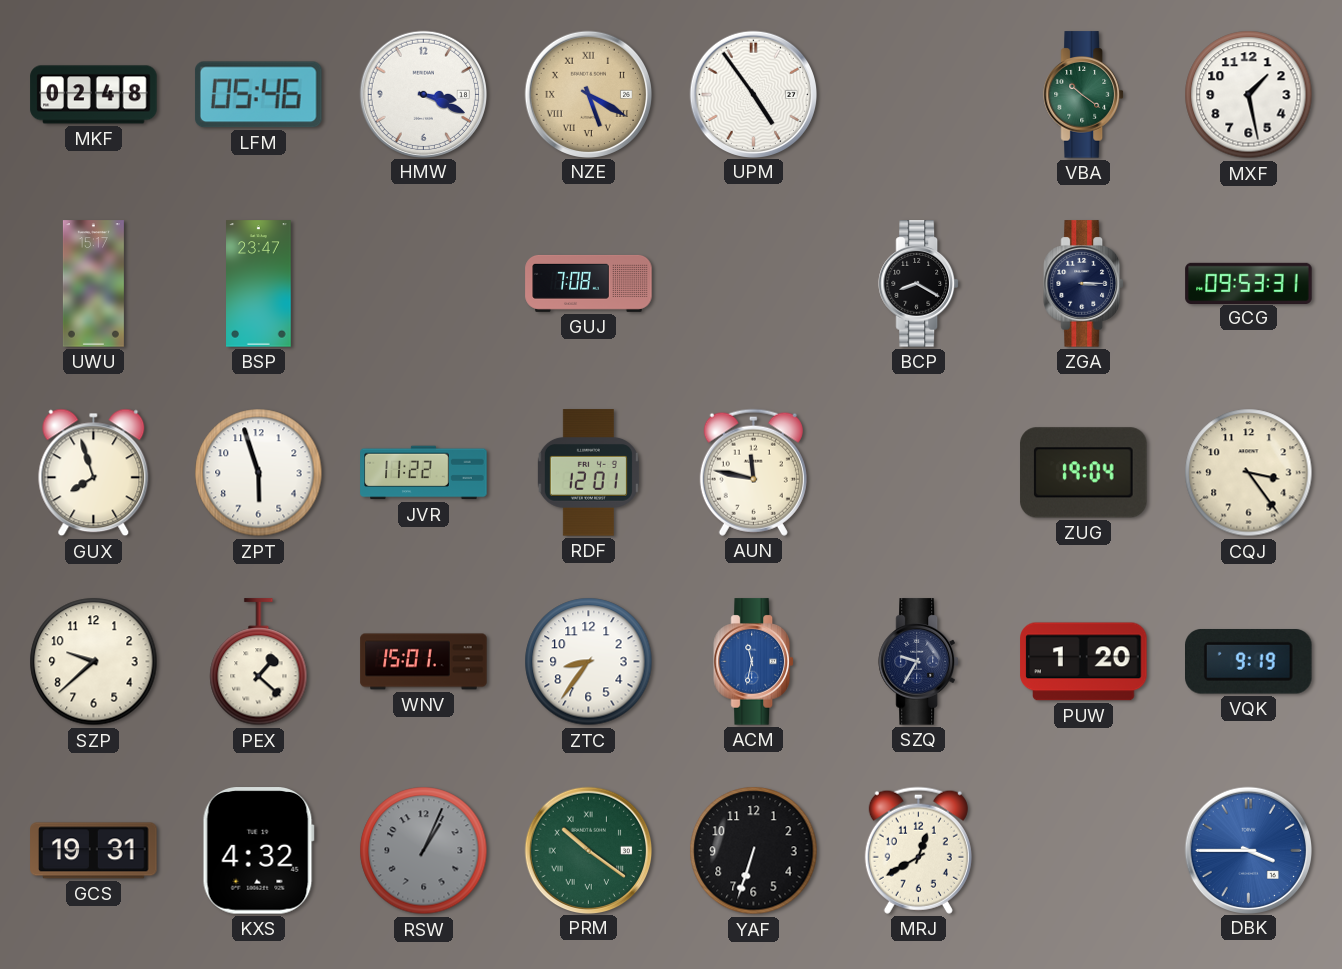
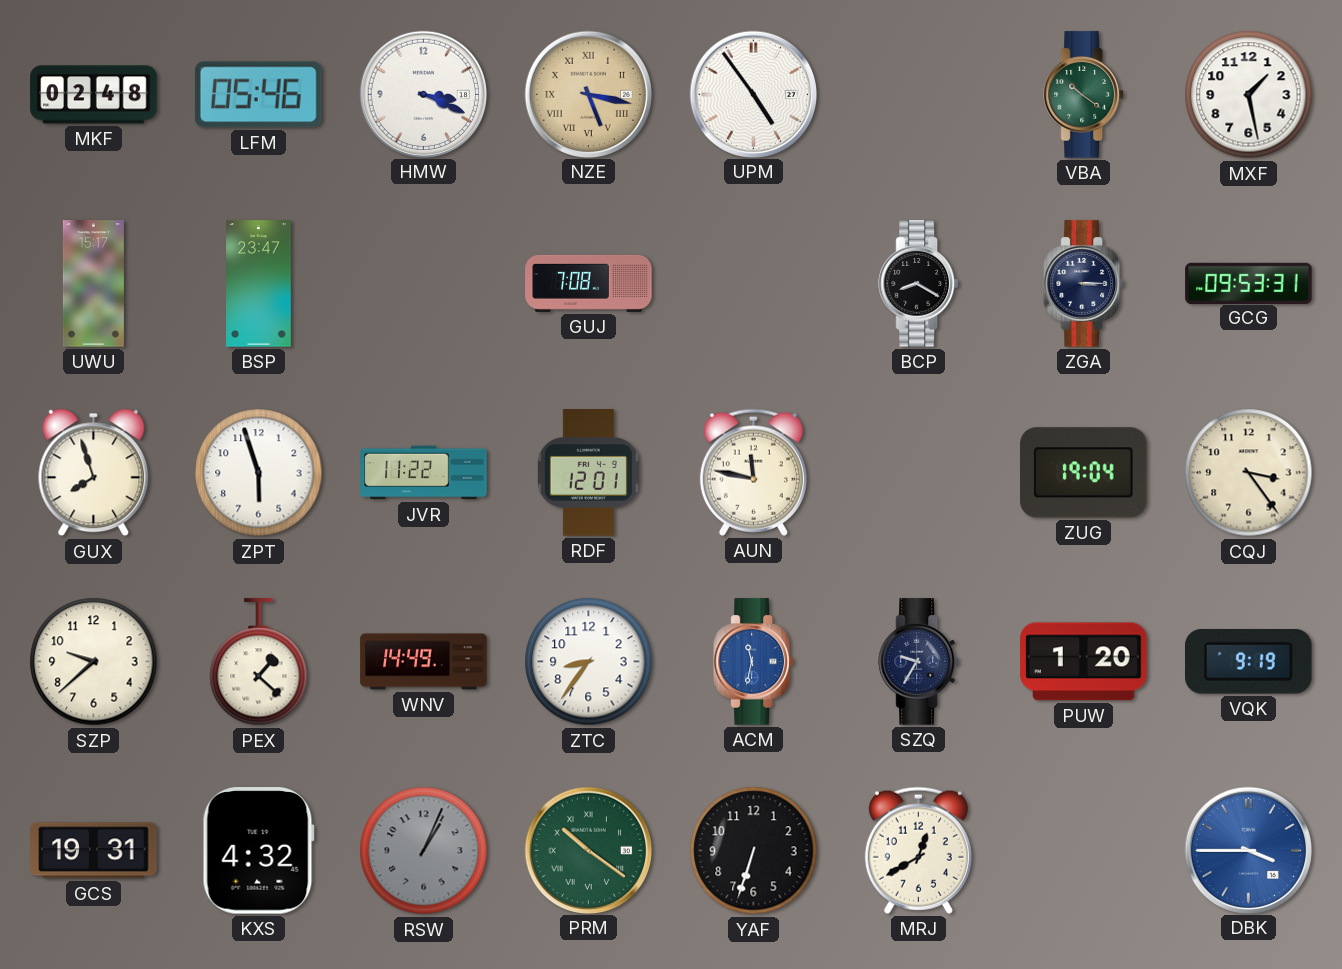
NZE: 5:20 -> 5:17
WNV: 15:01 -> 14:49
